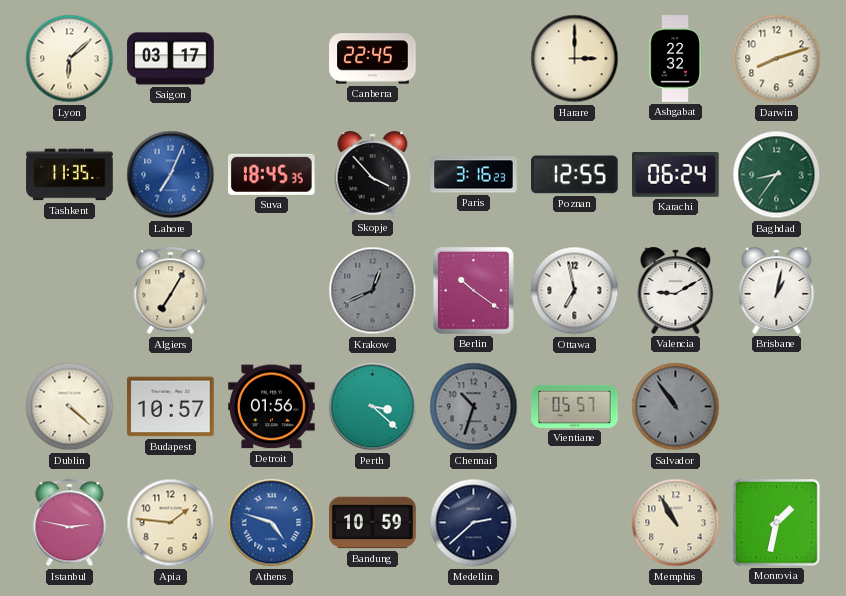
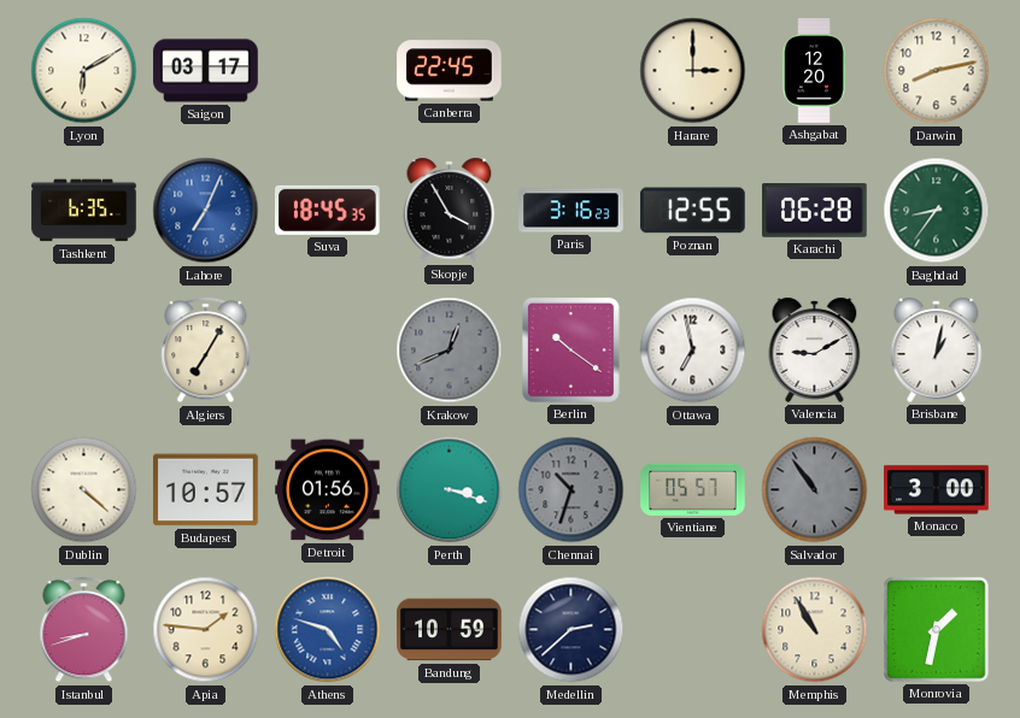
Lyon: 6:08 -> 6:10
Ashgabat: 22:32 -> 12:20
Darwin: 8:12 -> 8:13
Tashkent: 11:35 -> 6:35
Skopje: 3:53 -> 3:55
Karachi: 06:24 -> 06:28
Perth: 3:22 -> 3:18
Monaco: none -> 3:00
Istanbul: 2:47 -> 8:42
